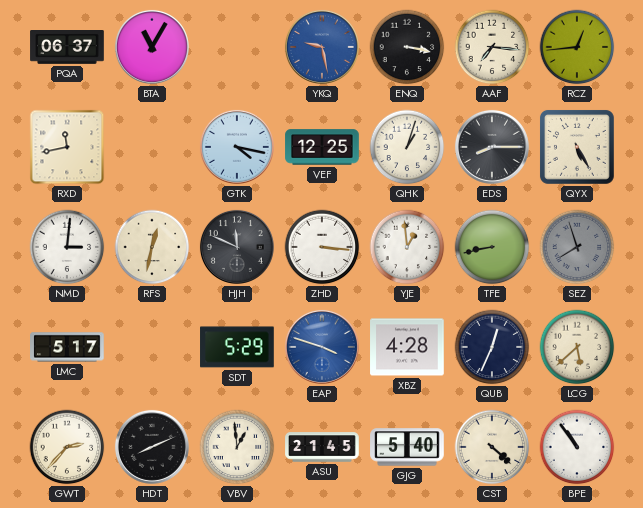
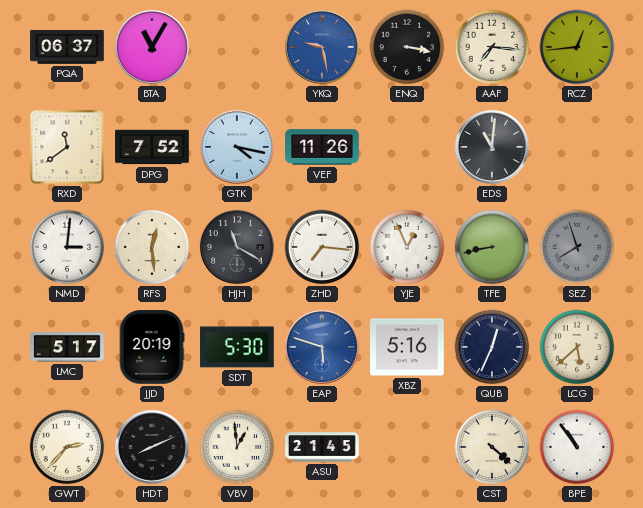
RXD: 11:43 -> 11:39
DPG: none -> 7:52
VEF: 12:25 -> 11:26
QHK: 1:03 -> none
EDS: 8:15 -> 11:01
QYX: 5:25 -> none
RFS: 12:32 -> 12:29
HJH: 11:49 -> 11:20
ZHD: 3:16 -> 7:16
YJE: 12:59 -> 12:56
JJD: none -> 20:19
SDT: 5:29 -> 5:30
EAP: 3:48 -> 5:48
XBZ: 4:28 -> 5:16
GJG: 5:40 -> none
